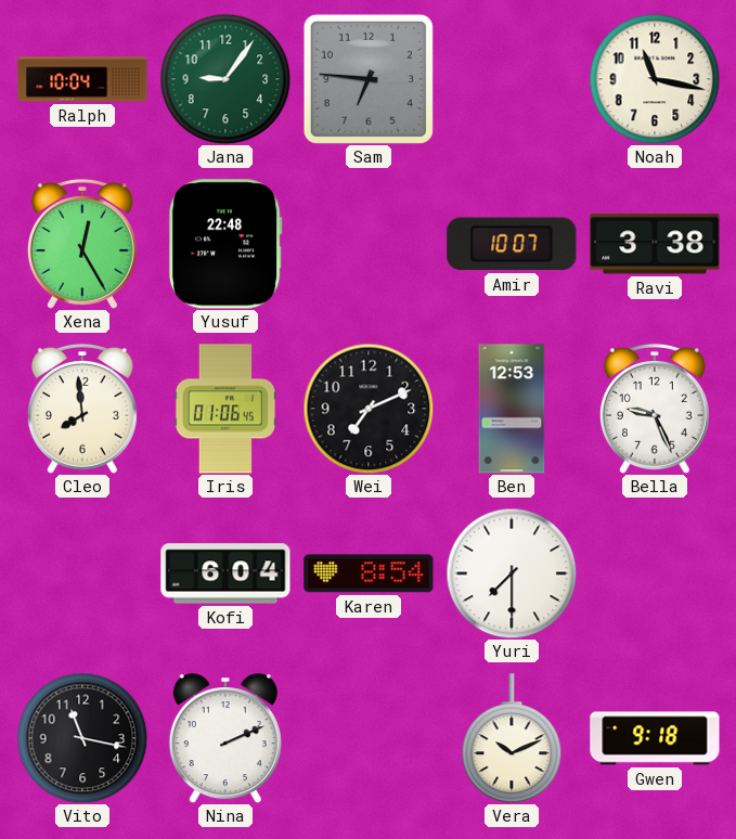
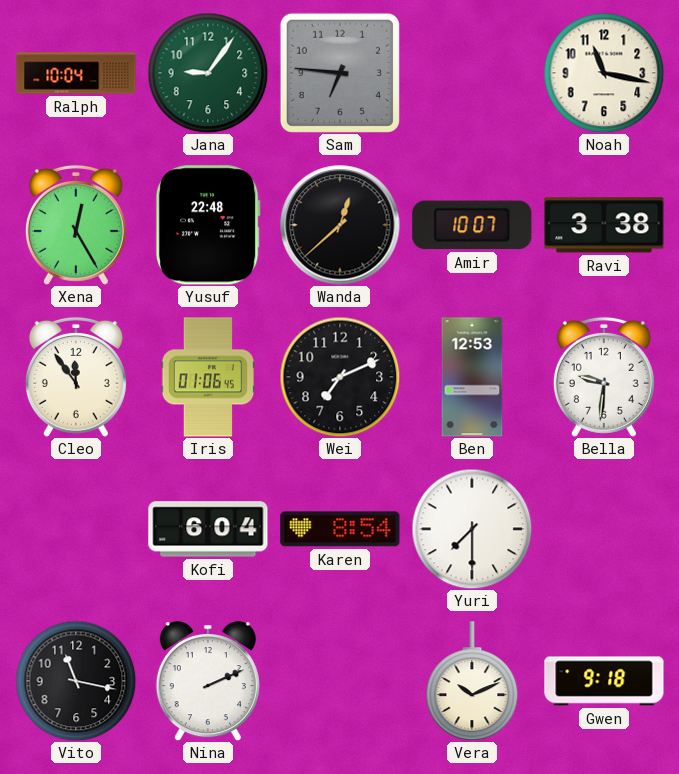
Wanda: none -> 12:38
Cleo: 7:59 -> 11:54
Bella: 9:26 -> 9:31
